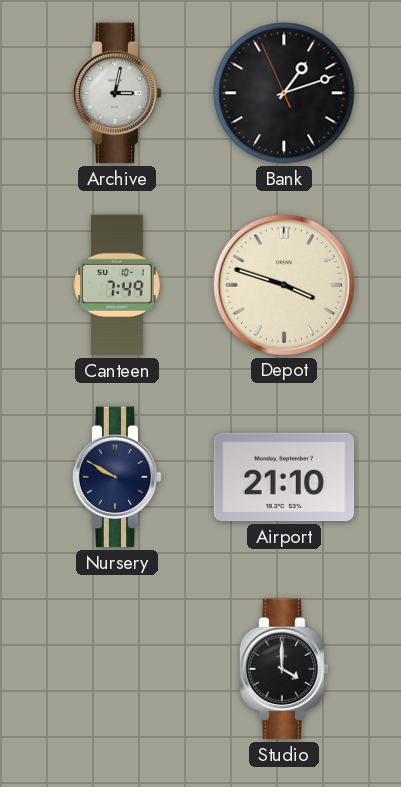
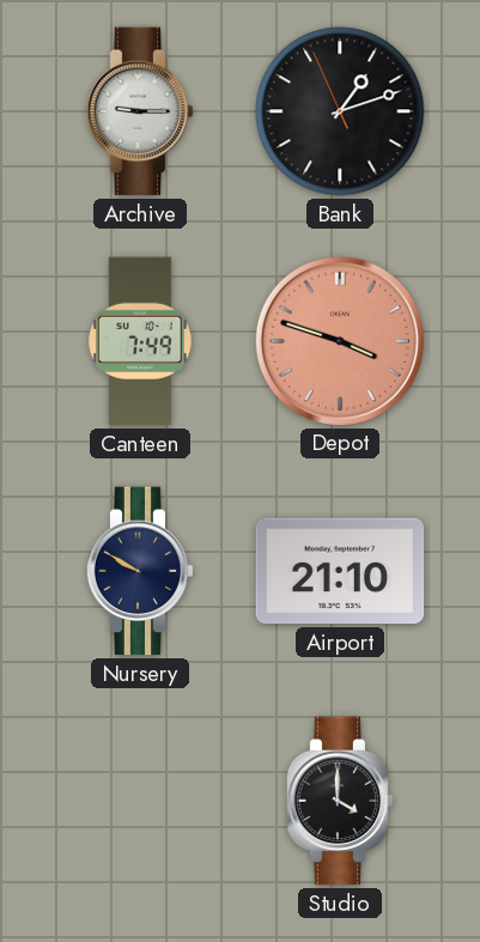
Archive: 3:02 -> 9:15
Depot dial: cream -> salmon
